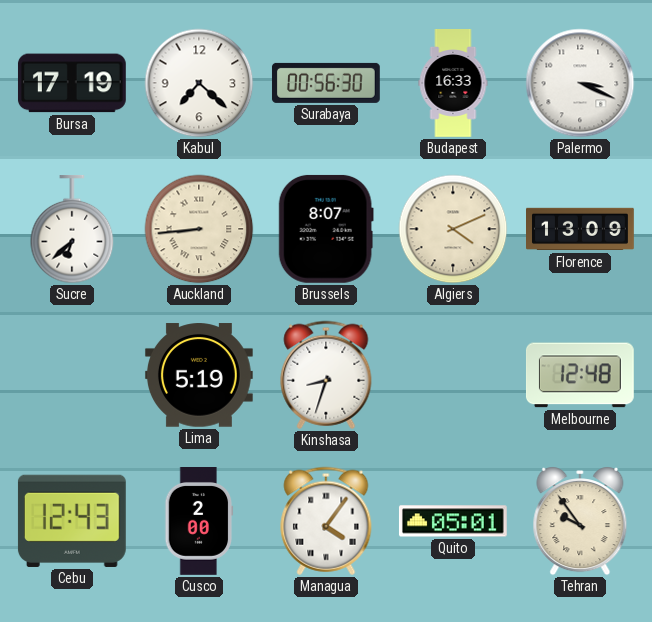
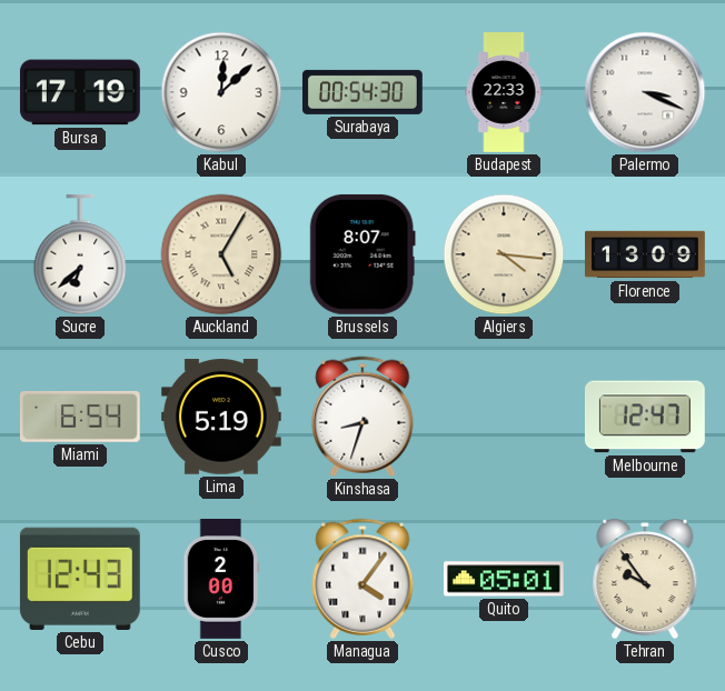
Kabul: 7:22 -> 12:08
Surabaya: 00:56 -> 00:54
Budapest: 16:33 -> 22:33
Auckland: 8:44 -> 5:05
Algiers: 4:11 -> 4:16
Miami: none -> 6:54
Melbourne: 12:48 -> 12:47
